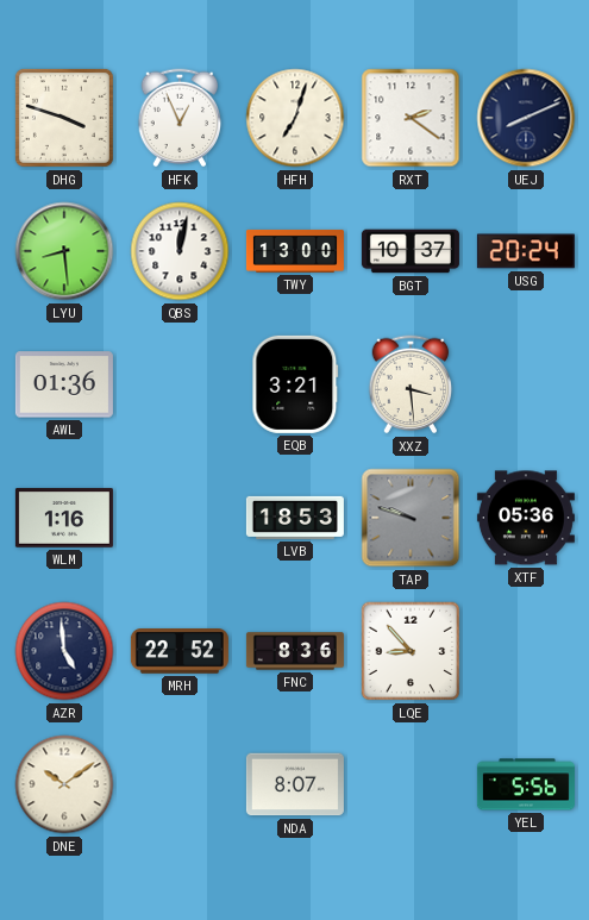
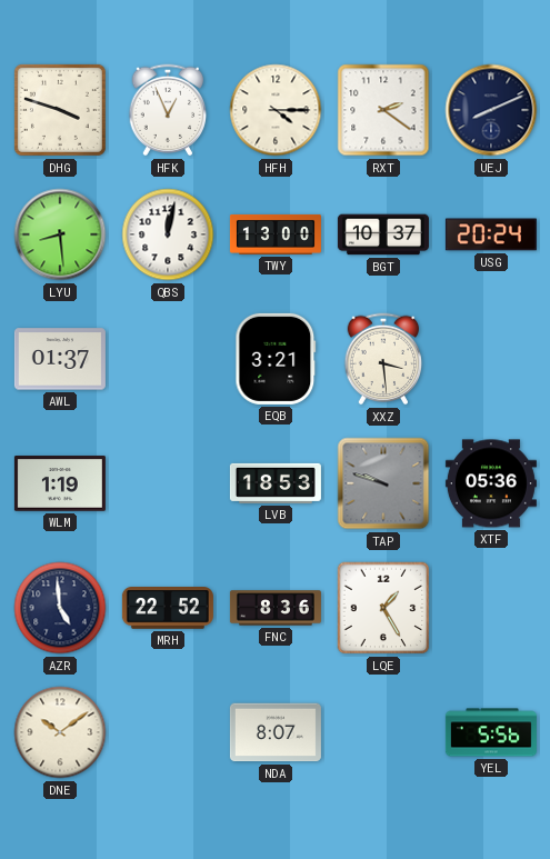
HFH: 7:03 -> 4:15
AWL: 01:36 -> 01:37
WLM: 1:16 -> 1:19
LQE: 8:53 -> 1:25
